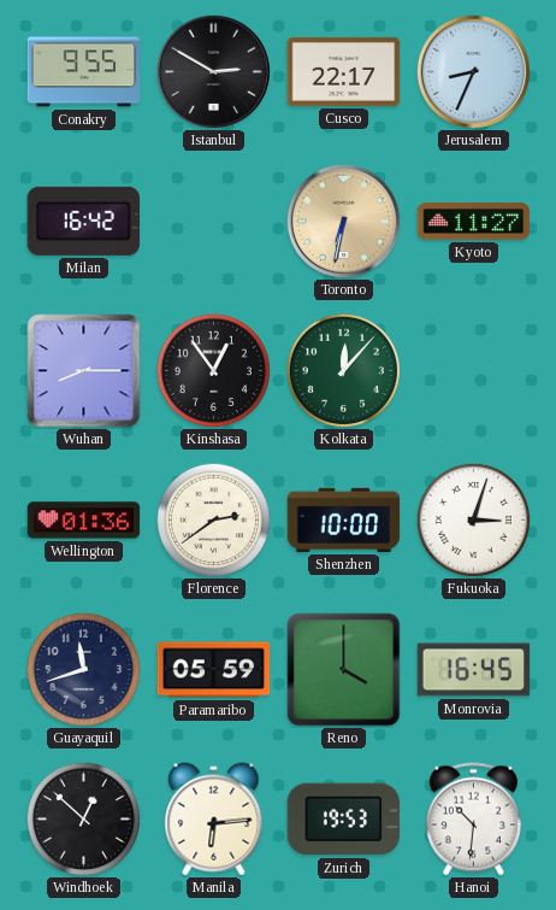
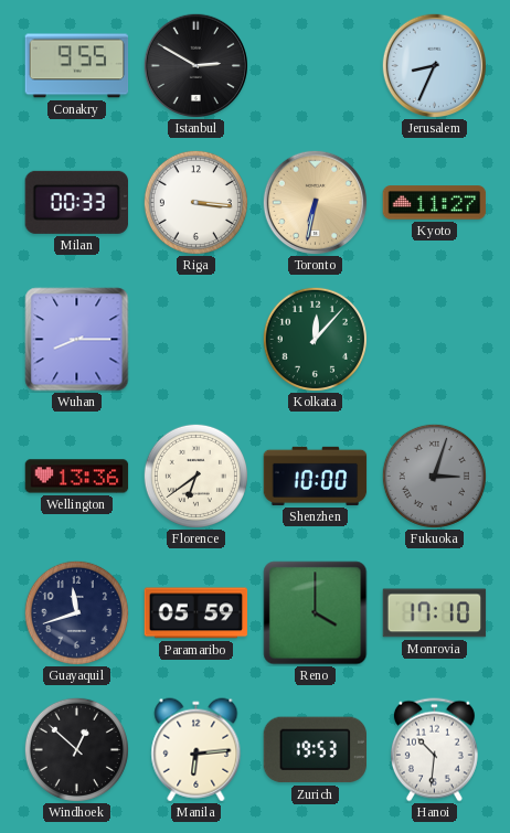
Cusco: 22:17 -> none
Milan: 16:42 -> 00:33
Riga: none -> 3:16
Kinshasa: 12:54 -> none
Wellington: 01:36 -> 13:36
Florence: 2:39 -> 6:39
Fukuoka dial: white -> grey
Monrovia: 16:45 -> 17:10
